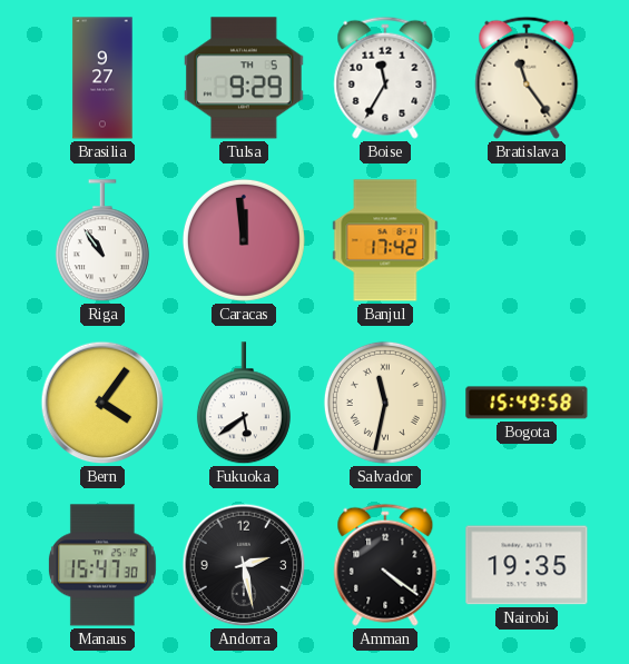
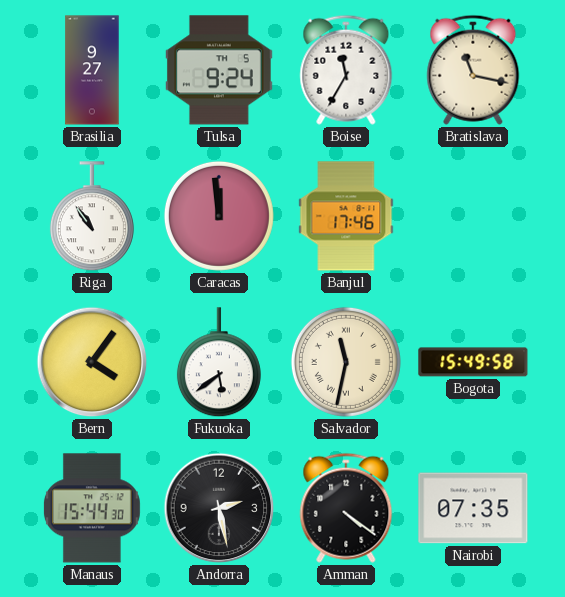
Tulsa: 9:29 -> 9:24
Bratislava: 11:24 -> 11:17
Banjul: 17:42 -> 17:46
Manaus: 15:47 -> 15:44
Nairobi: 19:35 -> 07:35
